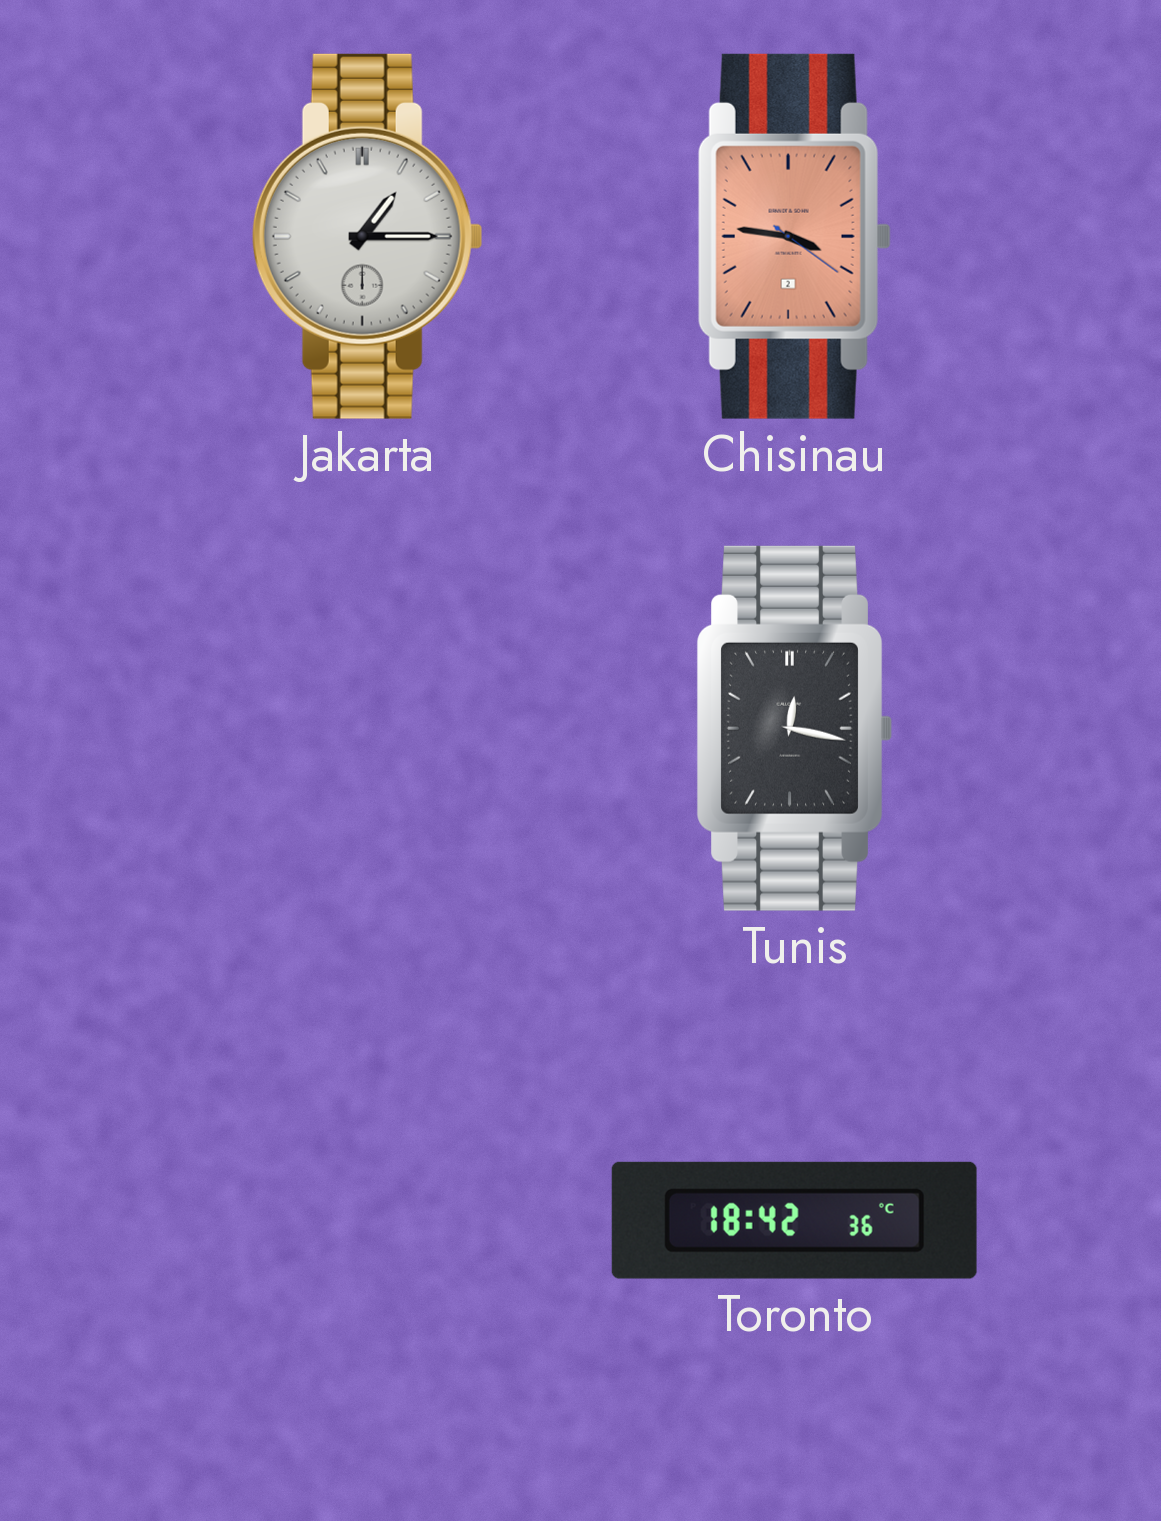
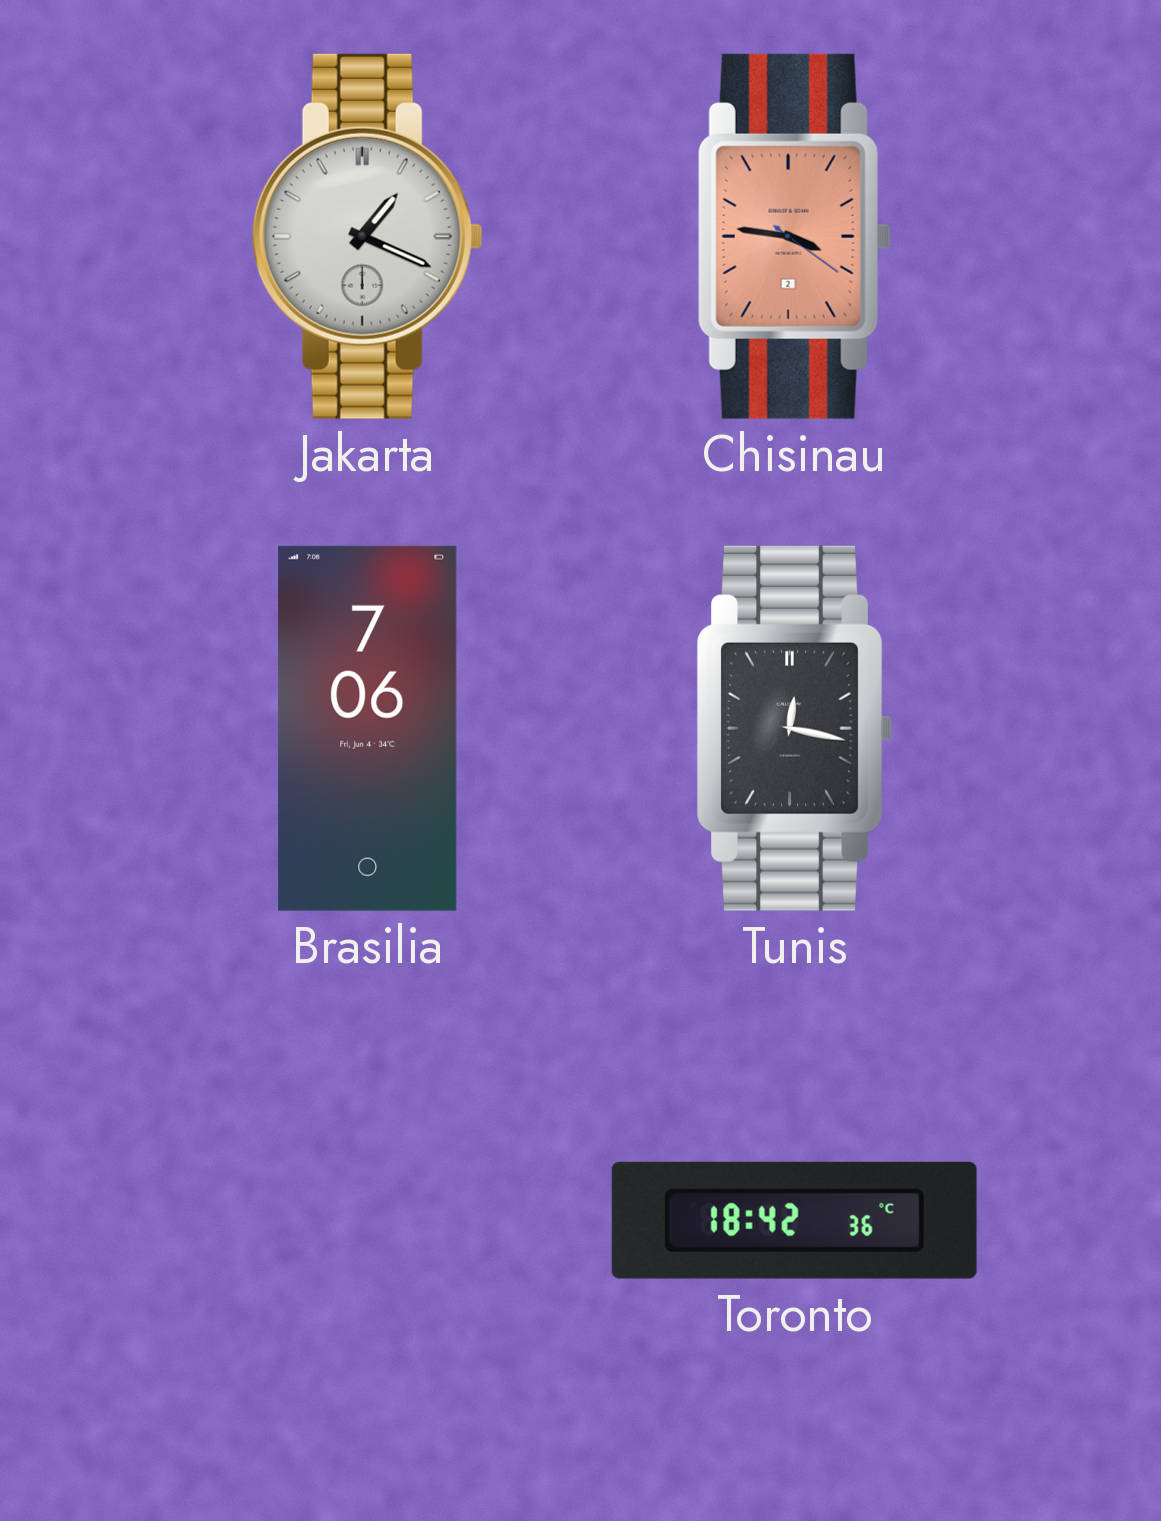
Jakarta: 1:15 -> 1:19
Brasilia: none -> 7:06
